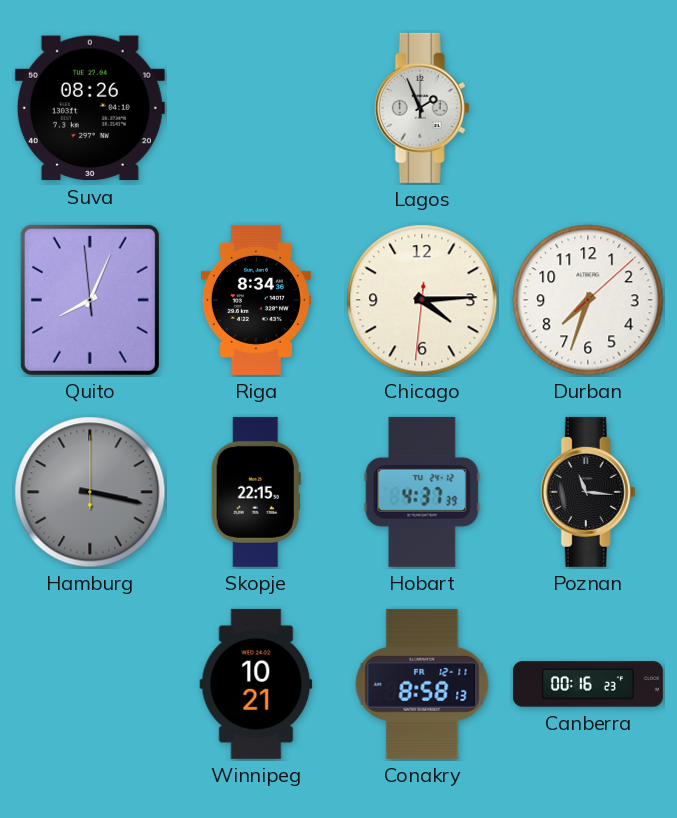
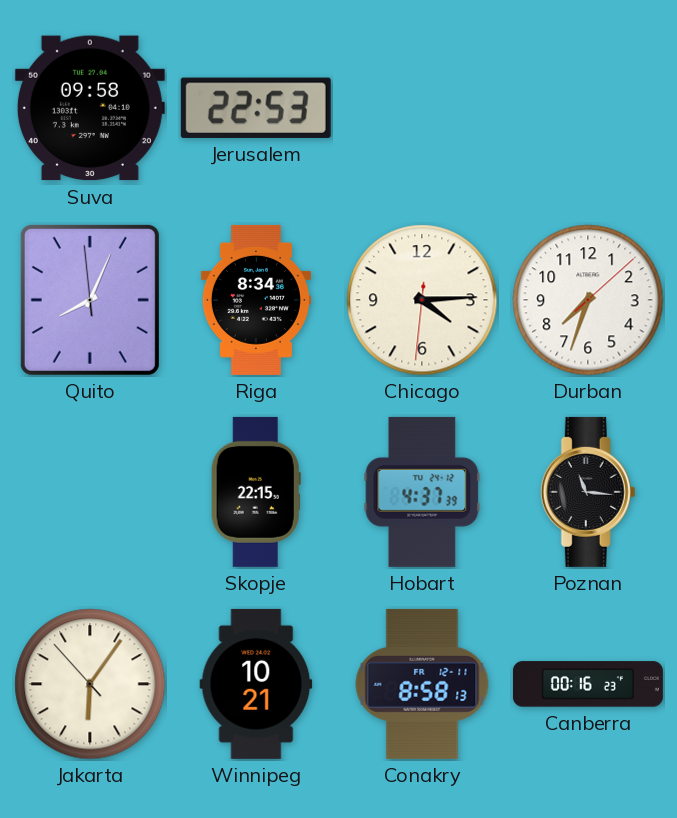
Suva: 08:26 -> 09:58
Jerusalem: none -> 22:53
Lagos: 1:56 -> none
Hamburg: 3:17 -> none
Jakarta: none -> 6:05
